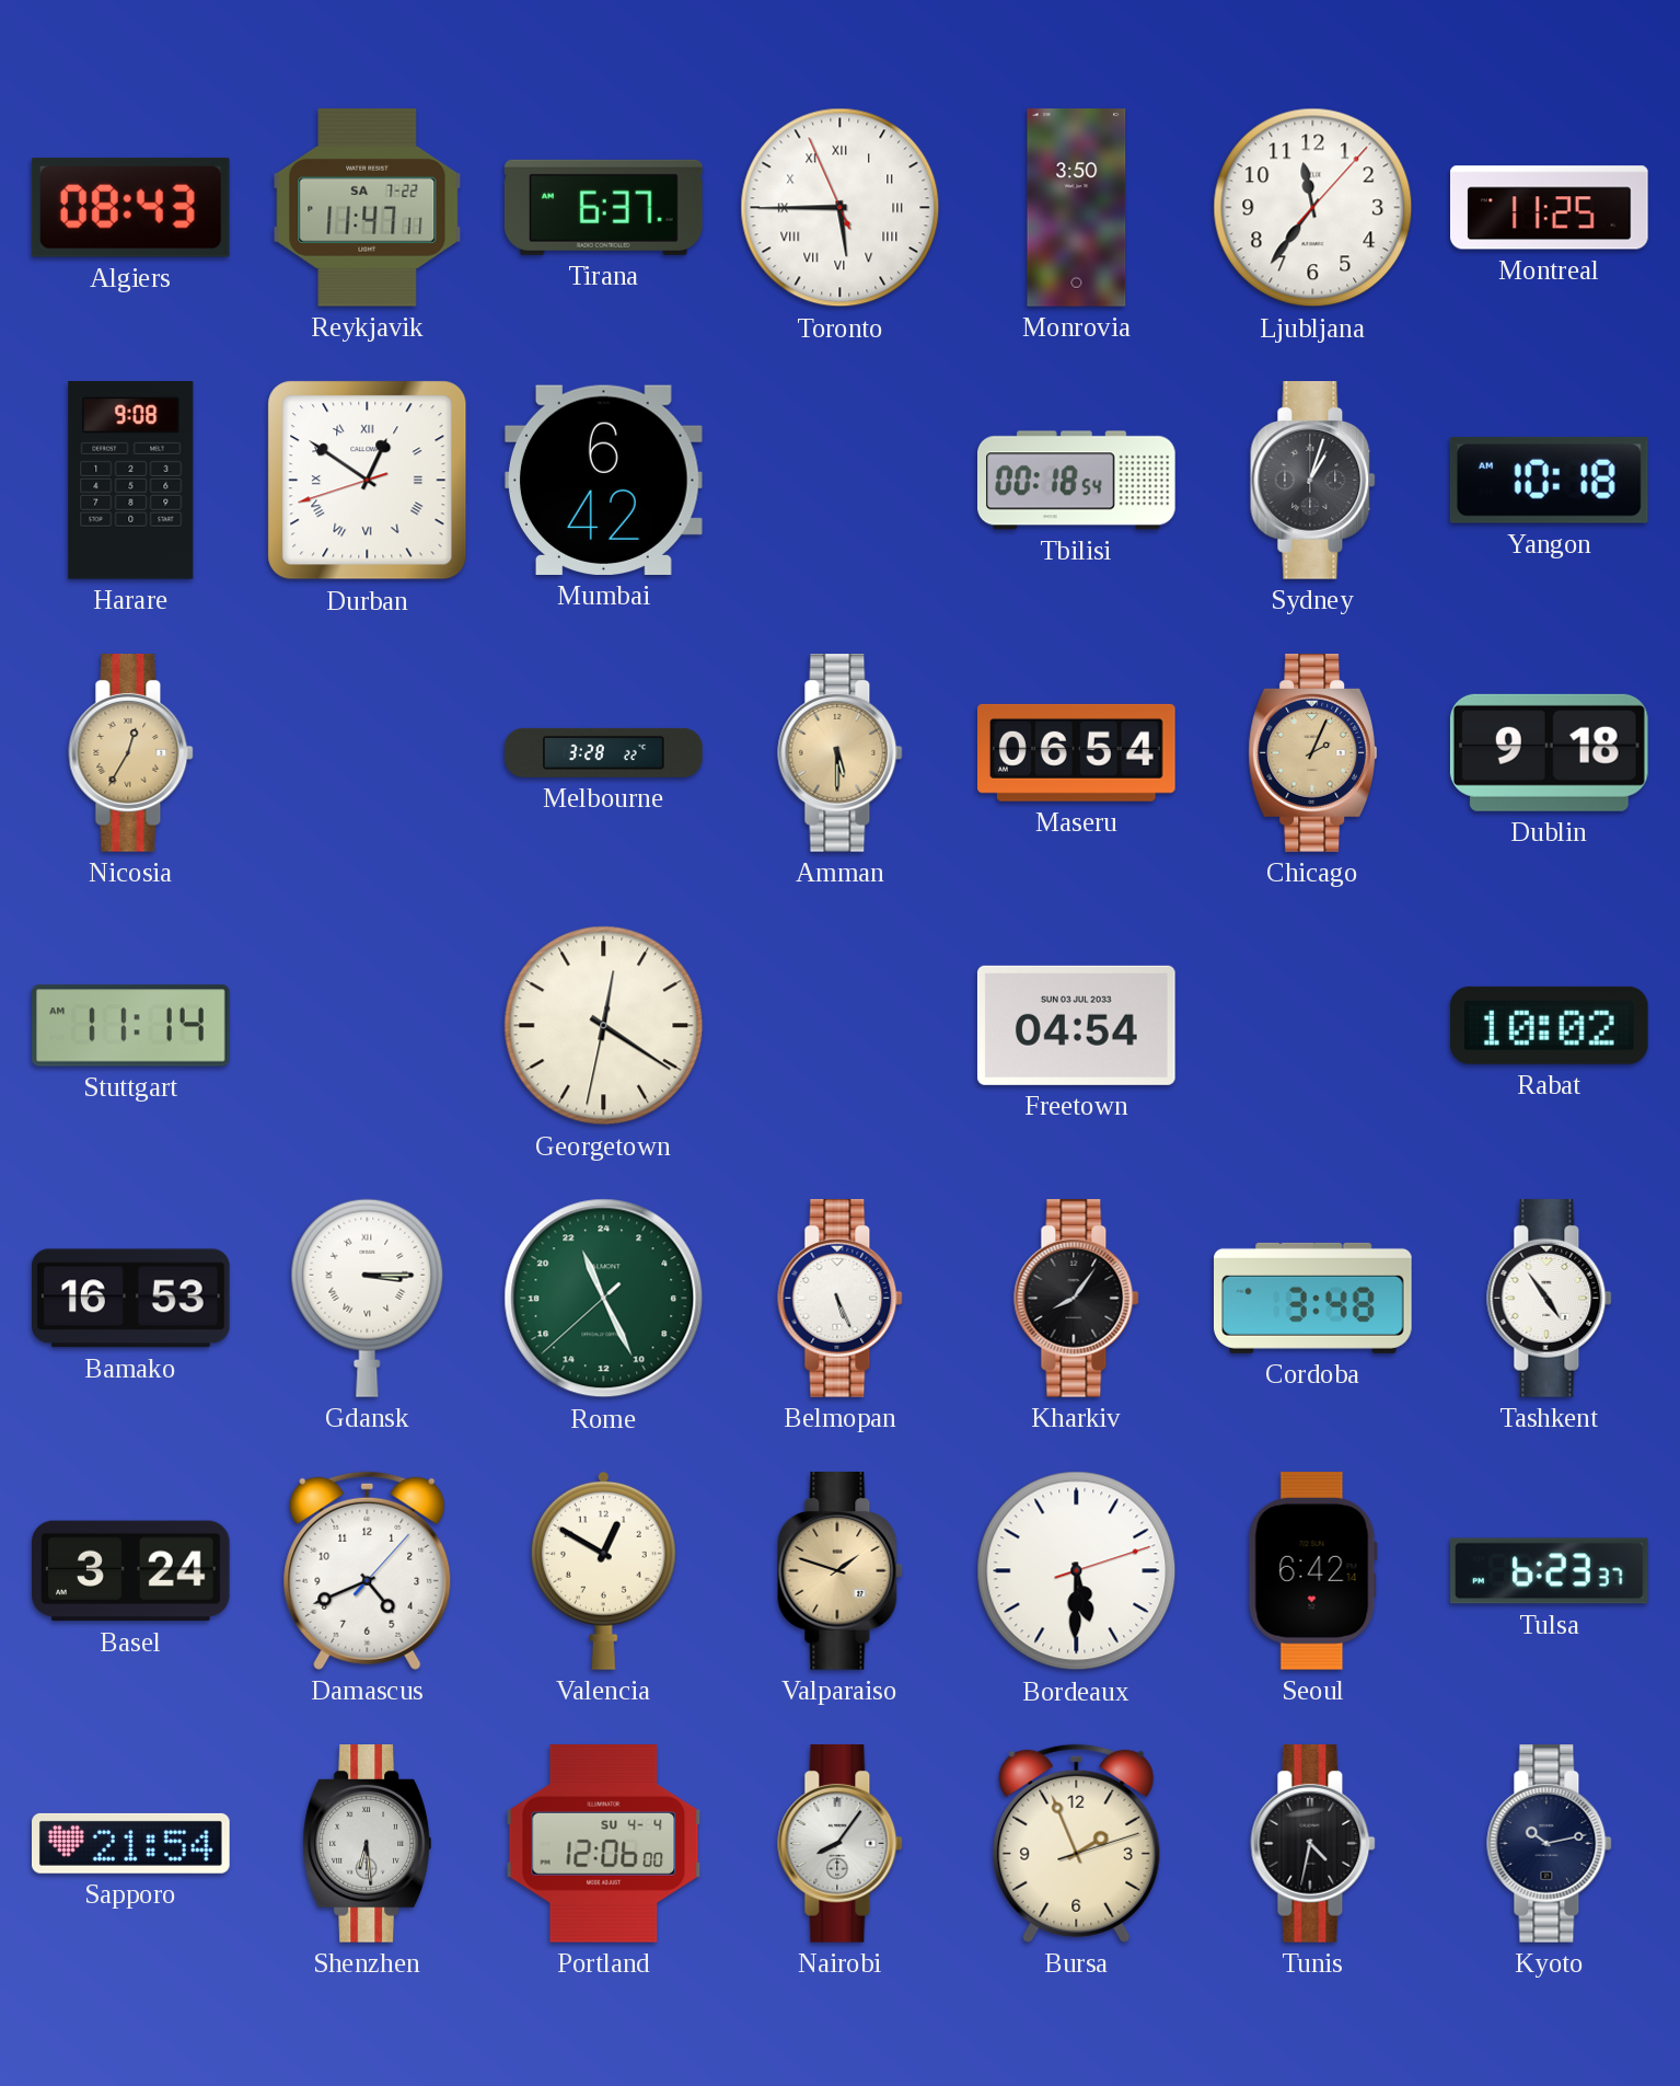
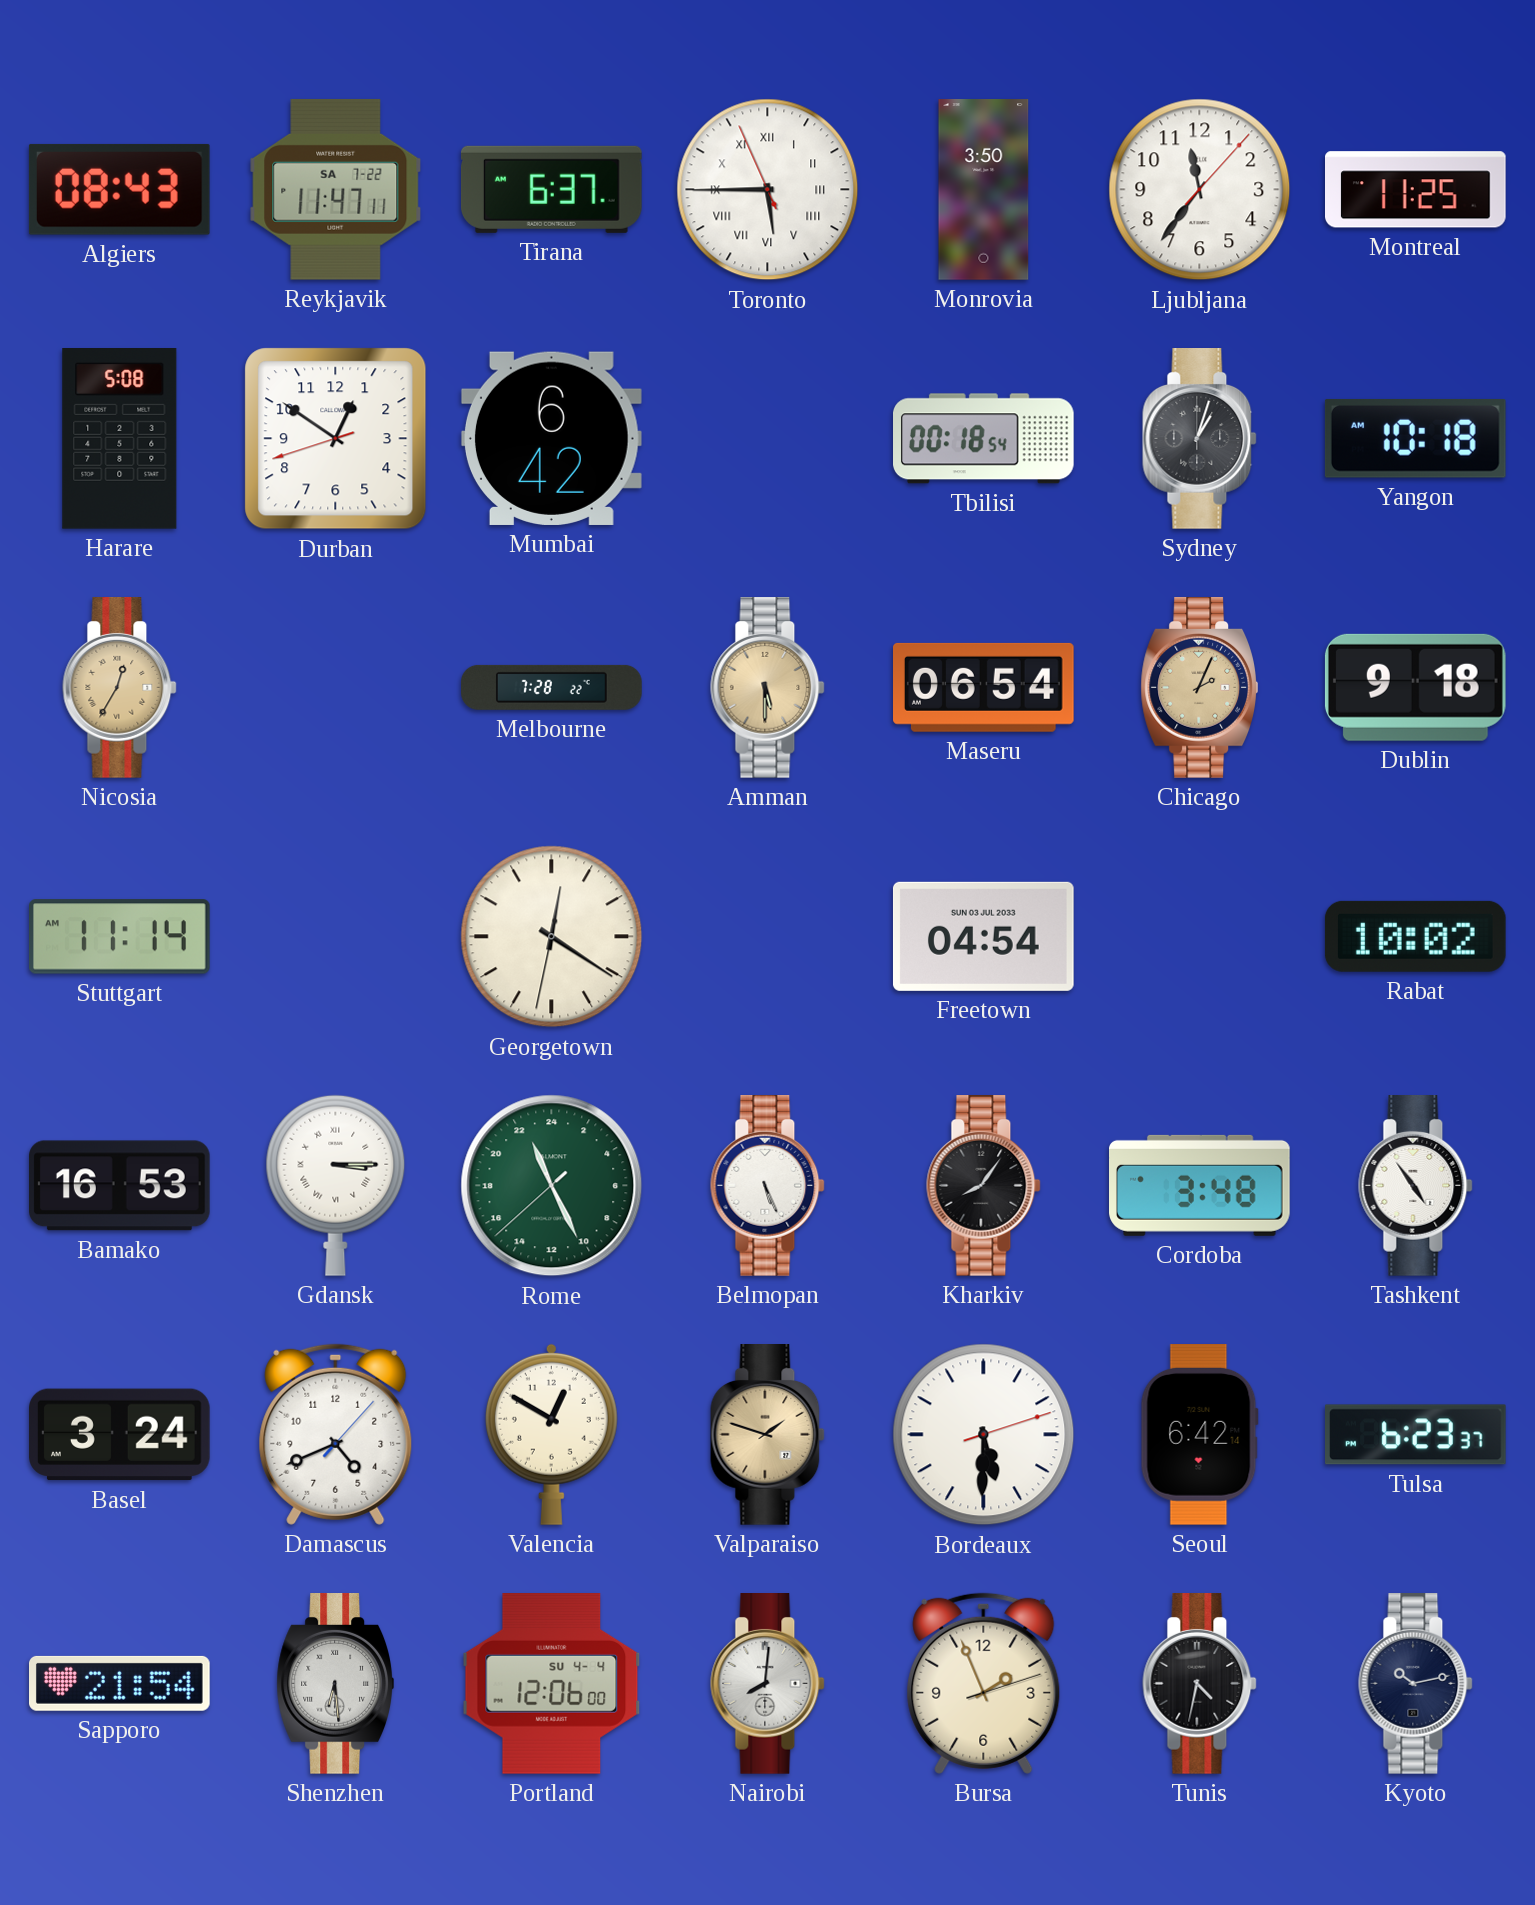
Harare: 9:08 -> 5:08
Durban numerals: Roman -> Arabic
Melbourne: 3:28 -> 7:28
Nairobi: 8:06 -> 8:01
